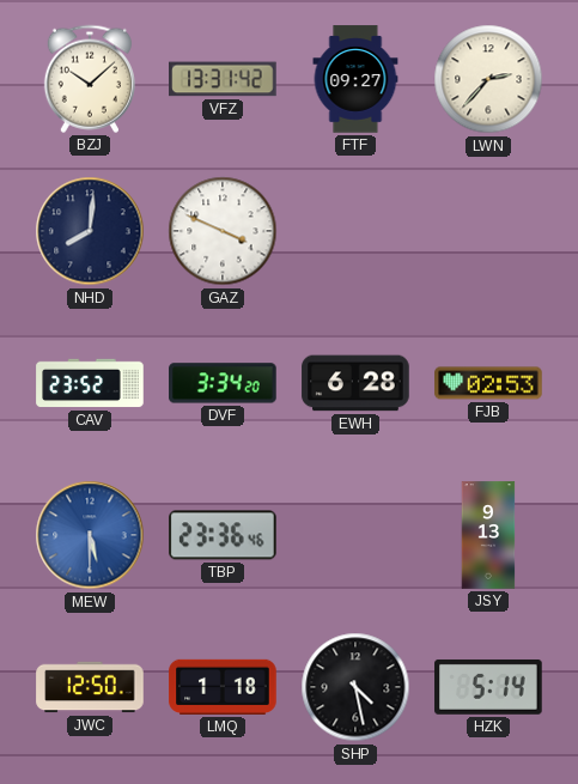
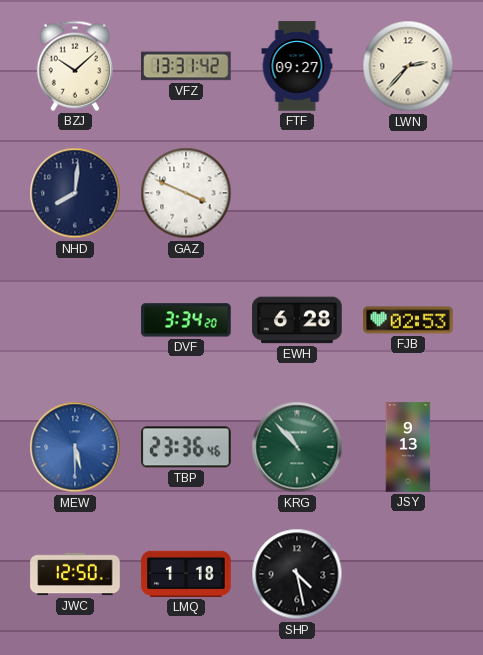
CAV: 23:52 -> none
KRG: none -> 10:53
HZK: 5:14 -> none
